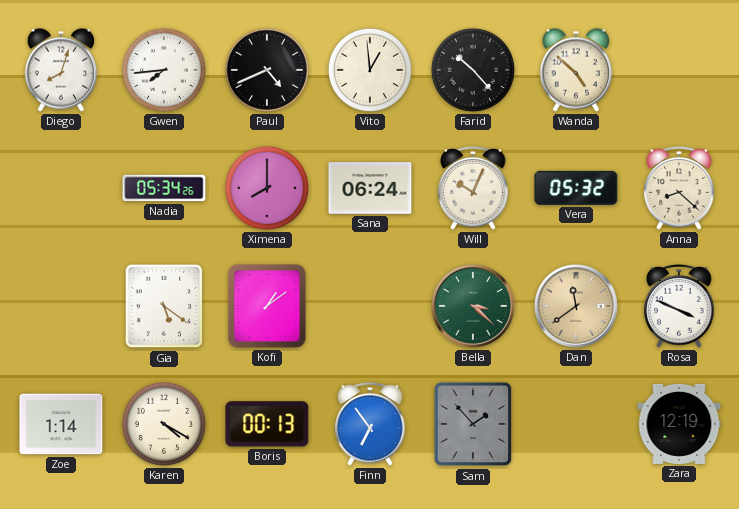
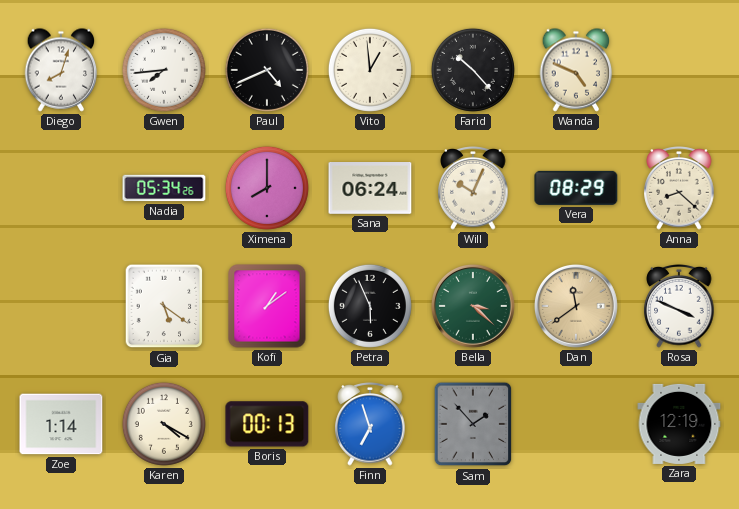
Wanda: 4:52 -> 4:49
Vera: 05:32 -> 08:29
Petra: none -> 5:56
Finn: 6:54 -> 6:57
